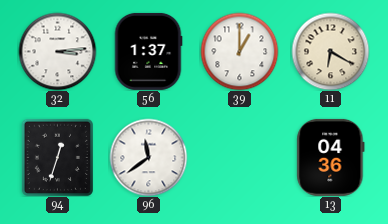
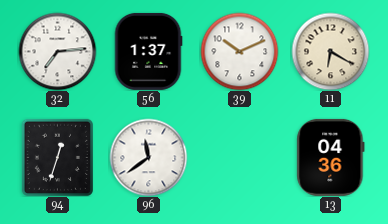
32: 3:14 -> 7:14
39: 1:00 -> 10:11
